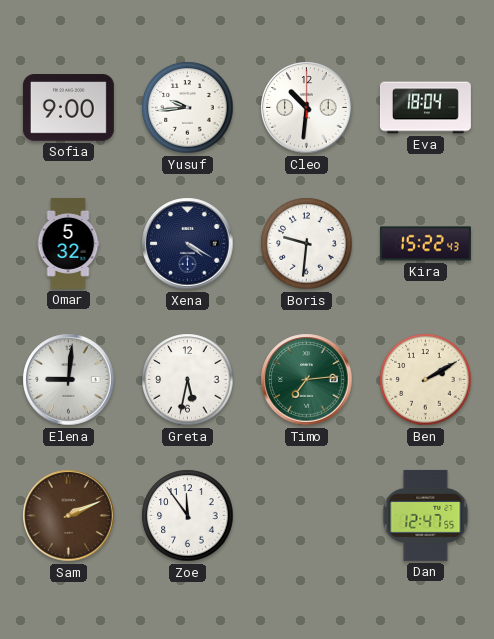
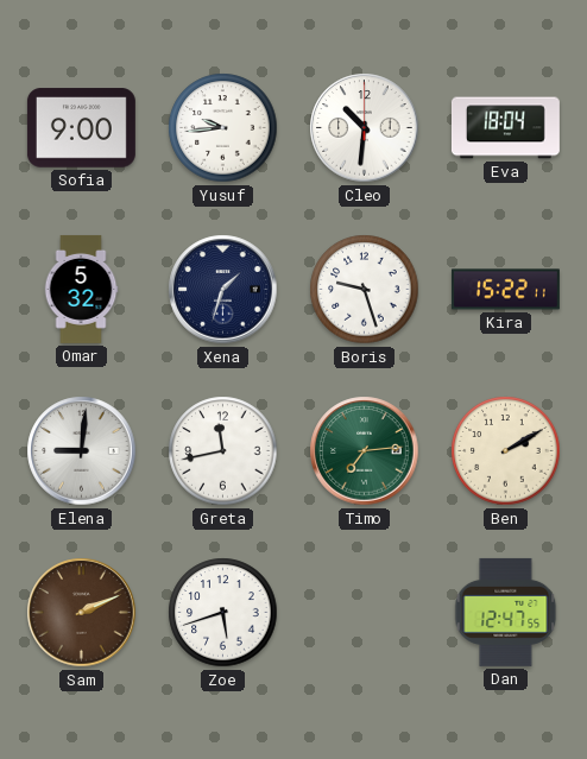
Xena: 4:20 -> 1:33
Boris: 9:31 -> 9:27
Kira: 15:22:43 -> 15:22:11
Greta: 5:32 -> 11:43
Zoe: 11:54 -> 5:42
